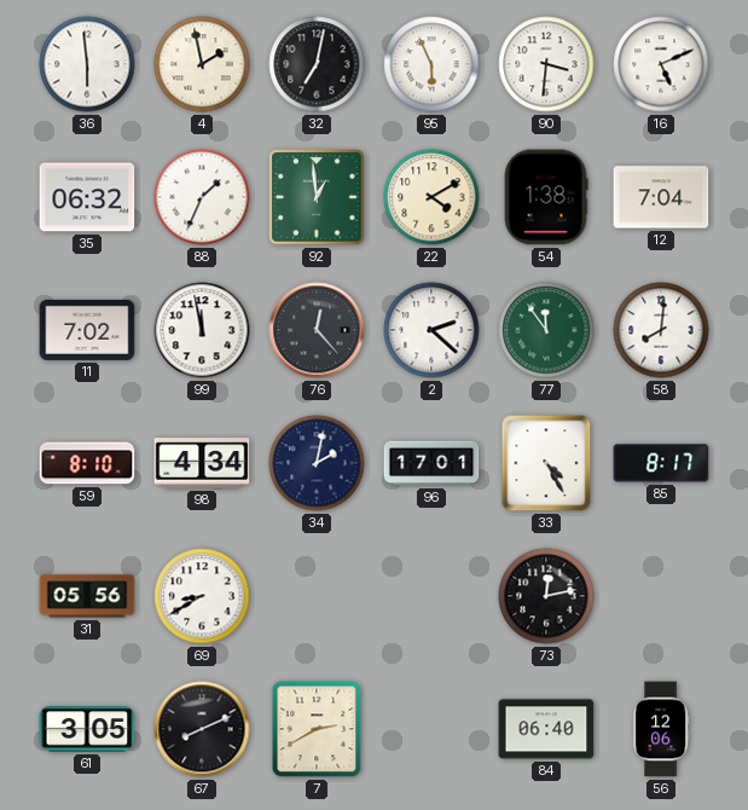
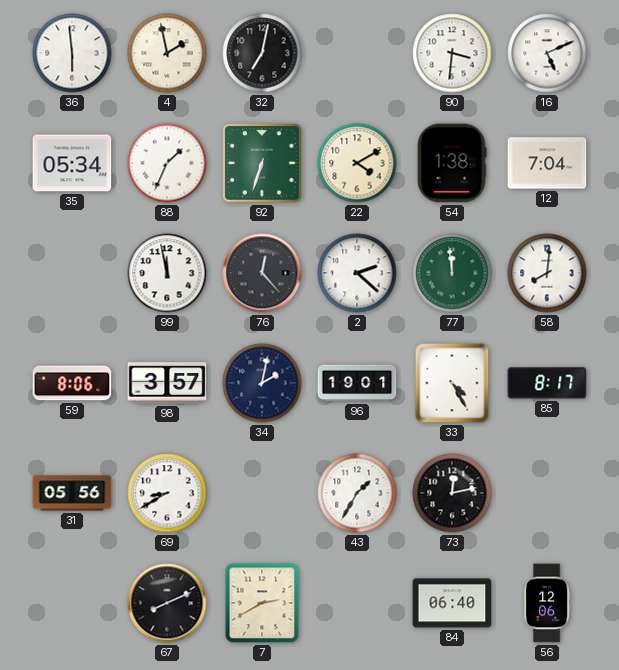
95: 5:56 -> none
35: 06:32 -> 05:34
92: 12:59 -> 6:33
11: 7:02 -> none
77: 11:54 -> 11:59
59: 8:10 -> 8:06
98: 4:34 -> 3:57
96: 17:01 -> 19:01
43: none -> 1:35
61: 3:05 -> none
